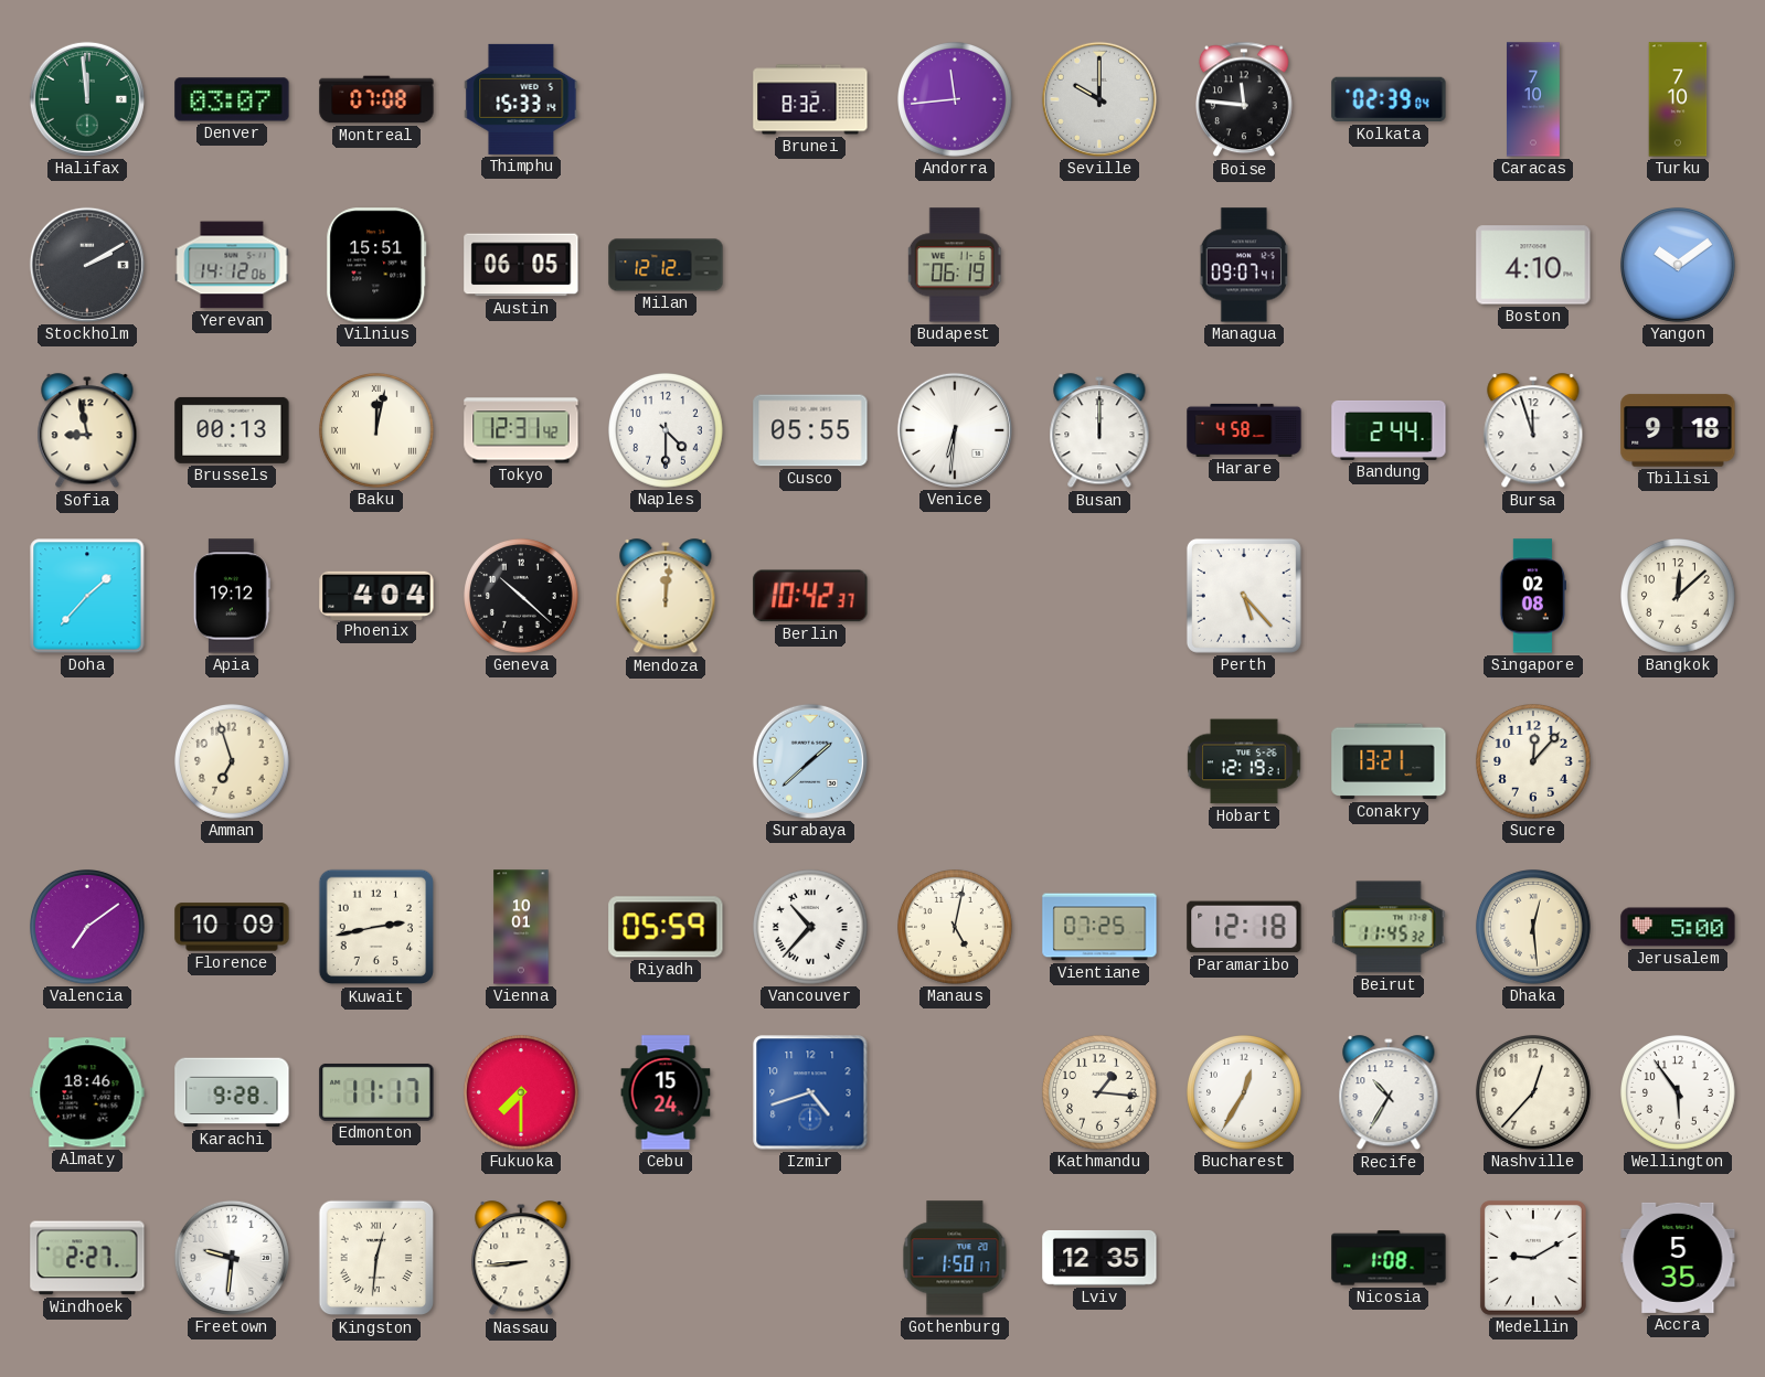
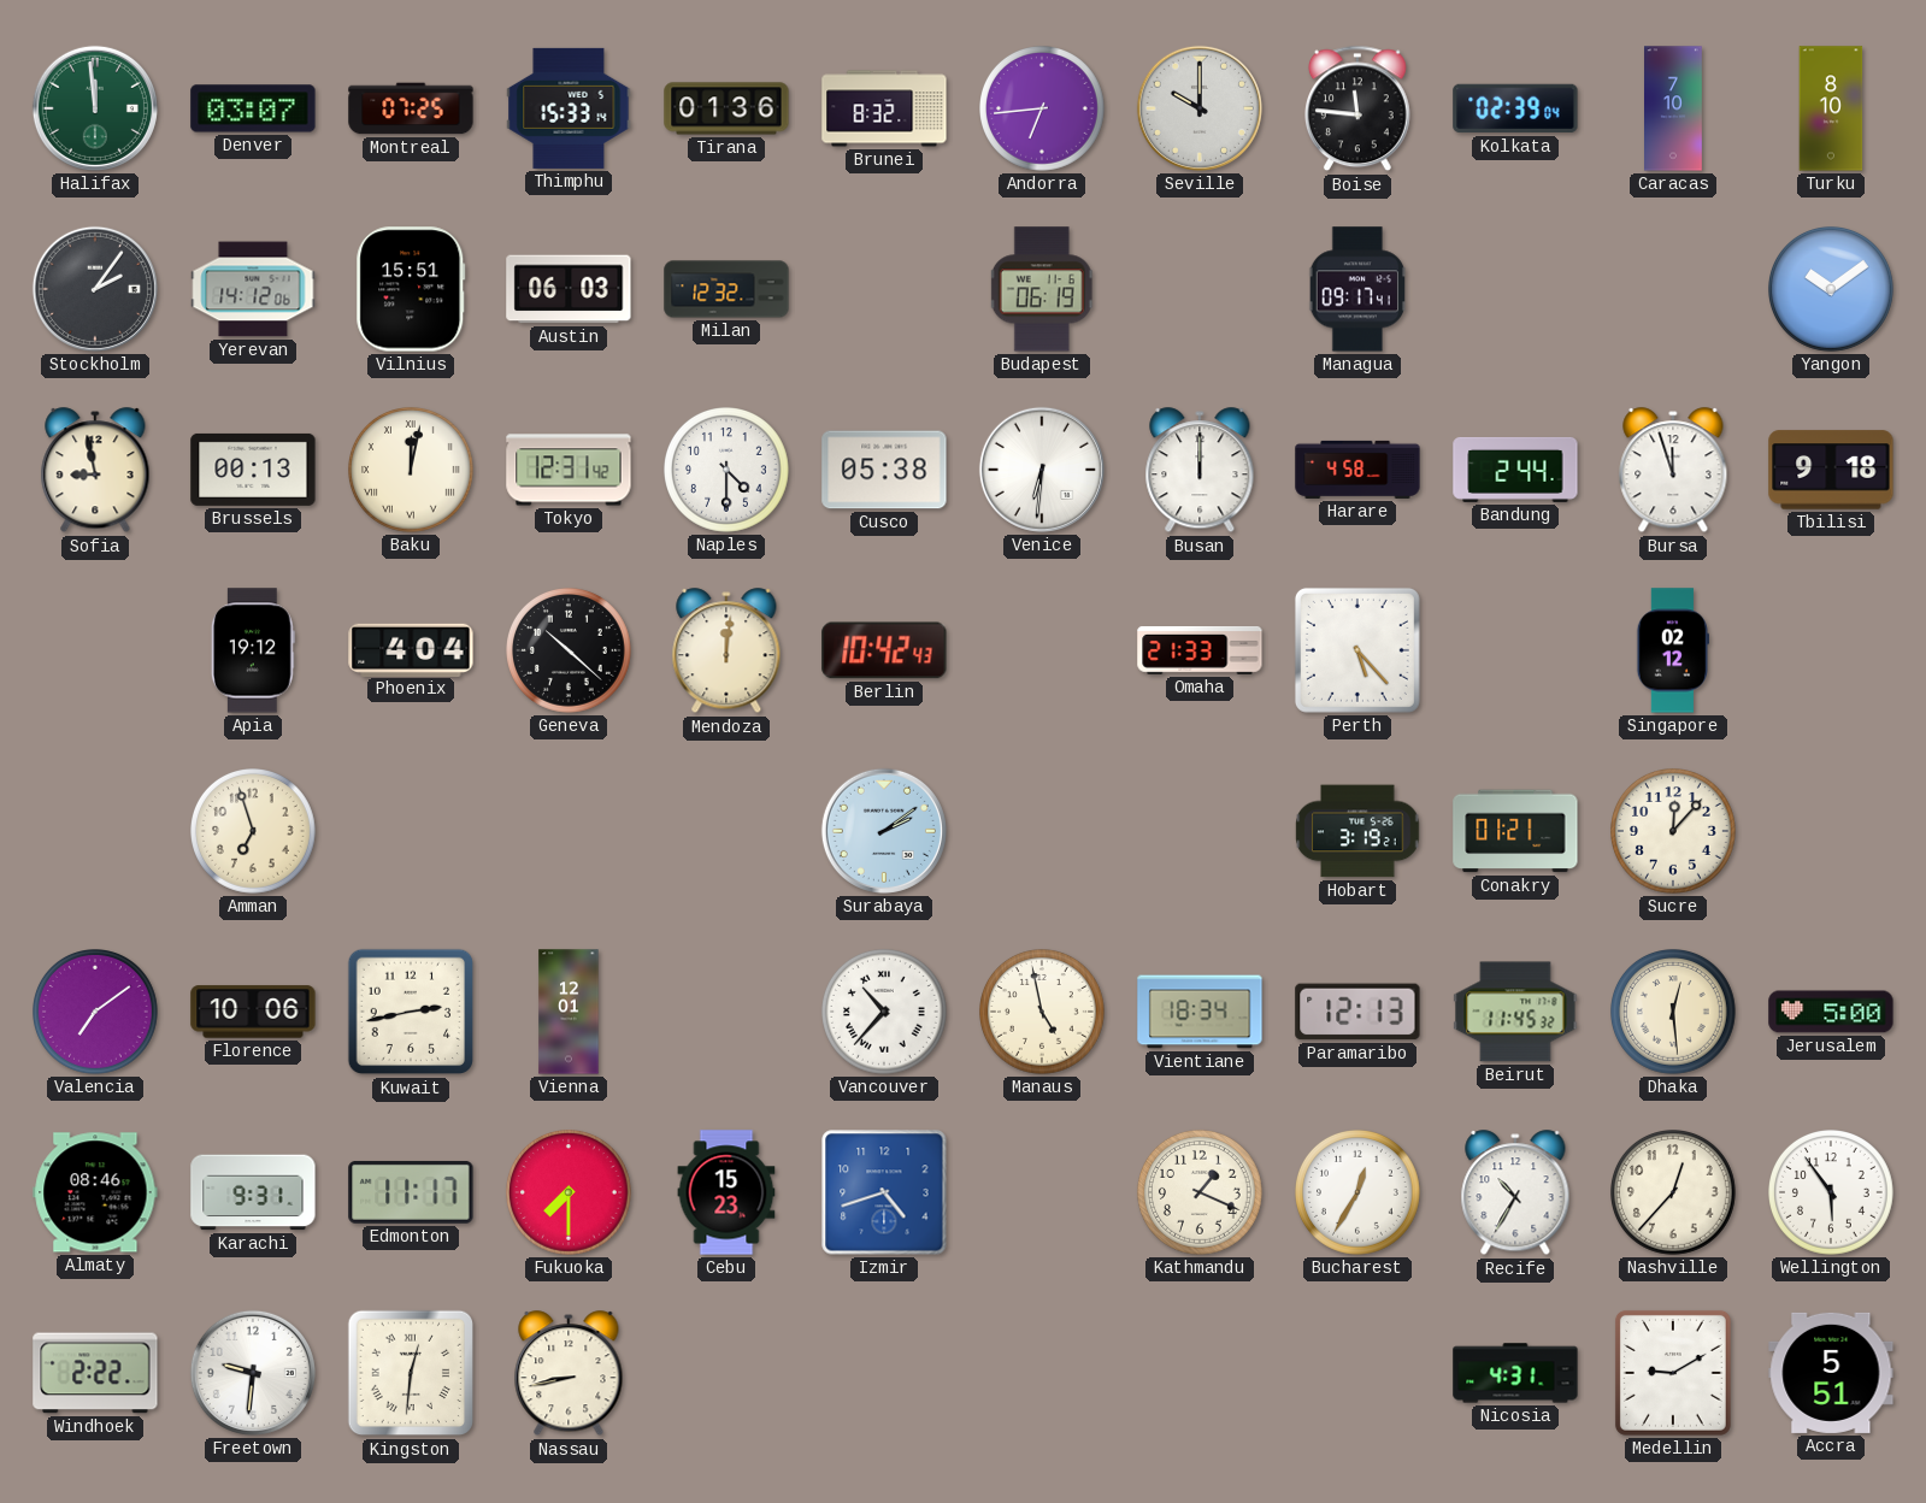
Montreal: 07:08 -> 07:25
Tirana: none -> 01:36
Andorra: 11:44 -> 6:44
Turku: 7:10 -> 8:10
Stockholm: 2:10 -> 2:06
Austin: 06:05 -> 06:03
Milan: 12:12 -> 12:32
Managua: 09:07 -> 09:17
Boston: 4:10 -> none
Cusco: 05:55 -> 05:38
Doha: 1:37 -> none
Berlin: 10:42:37 -> 10:42:43
Omaha: none -> 21:33
Singapore: 02:08 -> 02:12
Bangkok: 12:08 -> none
Surabaya: 1:38 -> 2:09
Hobart: 12:19 -> 3:19
Conakry: 13:21 -> 01:21
Florence: 10:09 -> 10:06
Vienna: 10:01 -> 12:01
Riyadh: 05:59 -> none
Manaus: 5:02 -> 4:58
Vientiane: 07:25 -> 18:34
Paramaribo: 12:18 -> 12:13
Almaty: 18:46 -> 08:46
Karachi: 9:28 -> 9:31
Cebu: 15:24 -> 15:23
Kathmandu: 1:16 -> 1:19
Windhoek: 2:27 -> 2:22
Nassau: 8:44 -> 8:43
Gothenburg: 1:50 -> none
Lviv: 12:35 -> none
Nicosia: 1:08 -> 4:31
Accra: 5:35 -> 5:51
